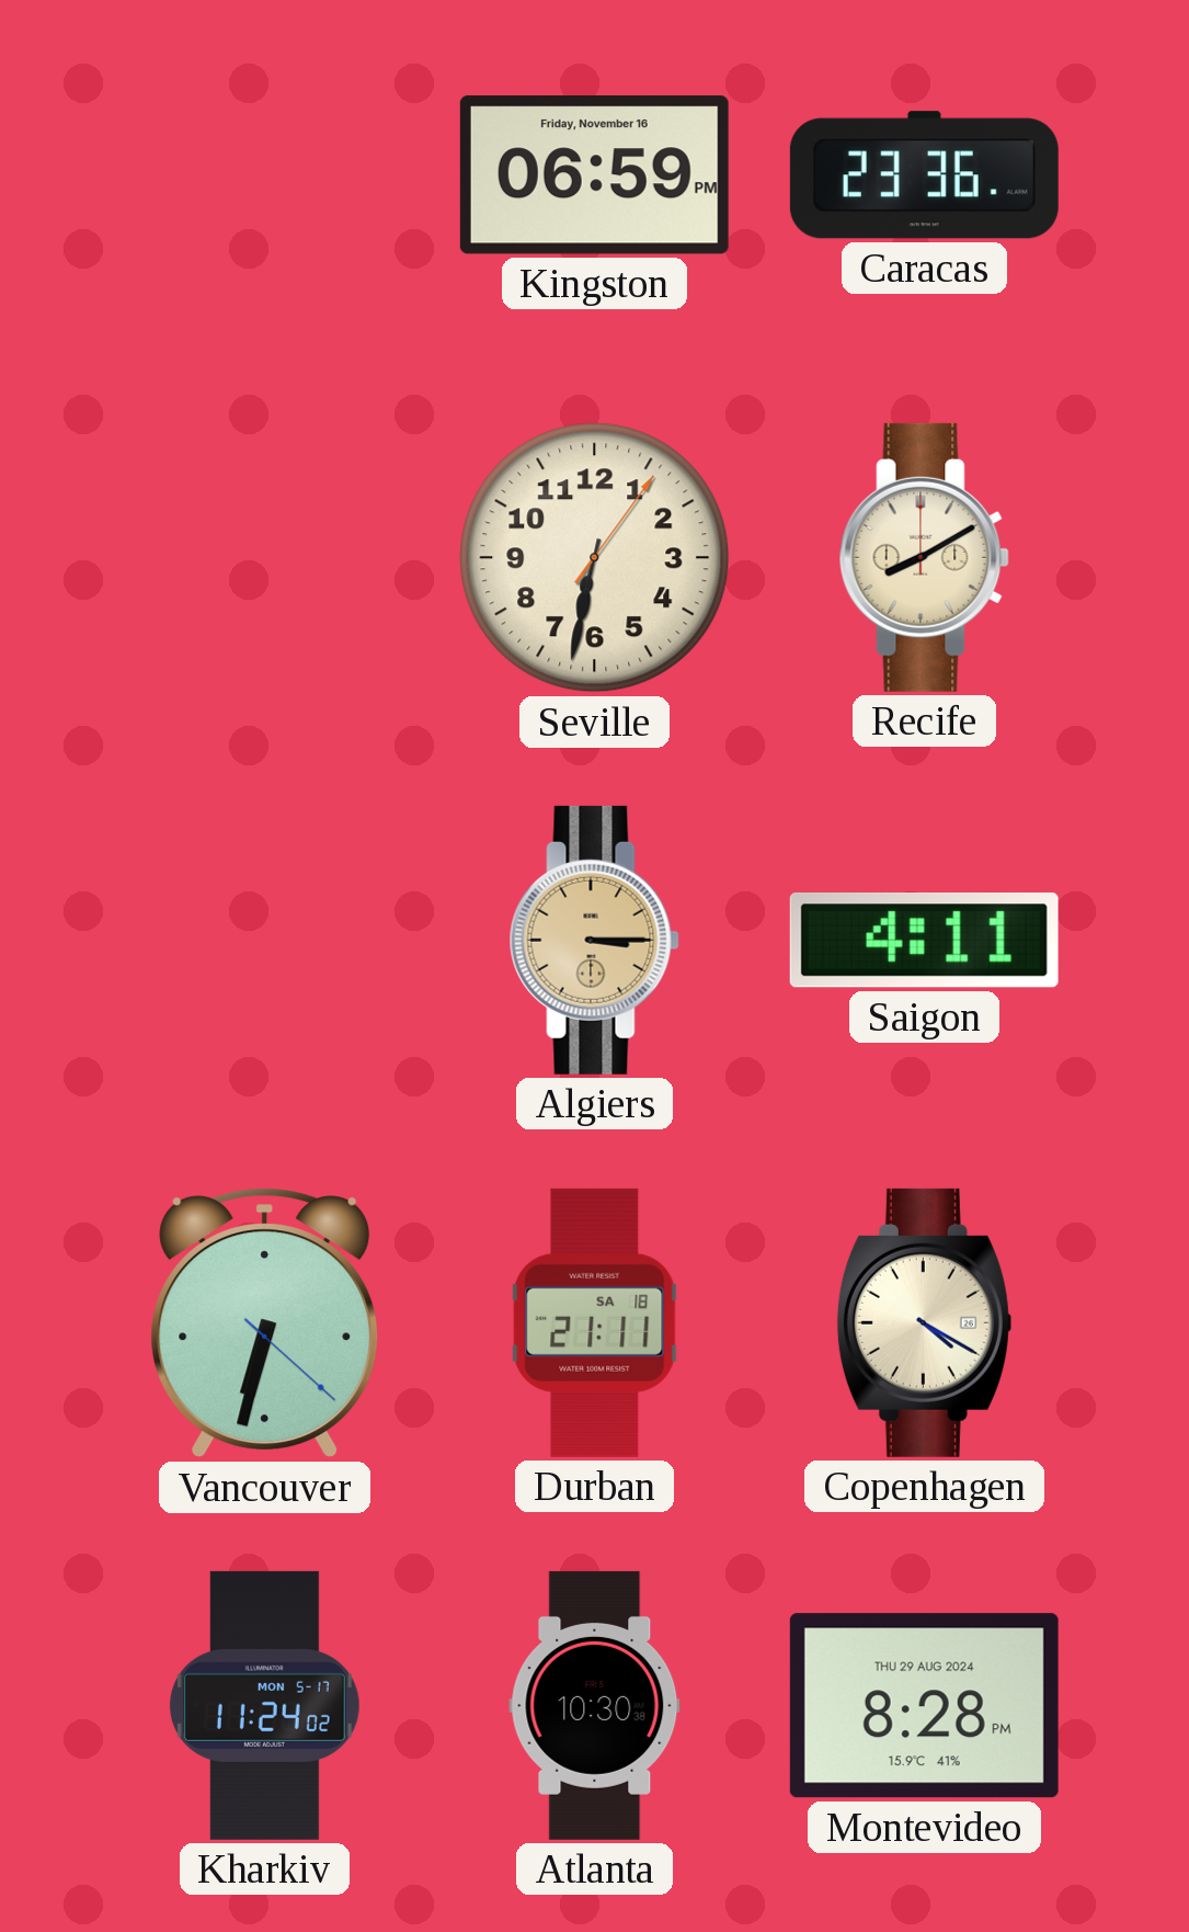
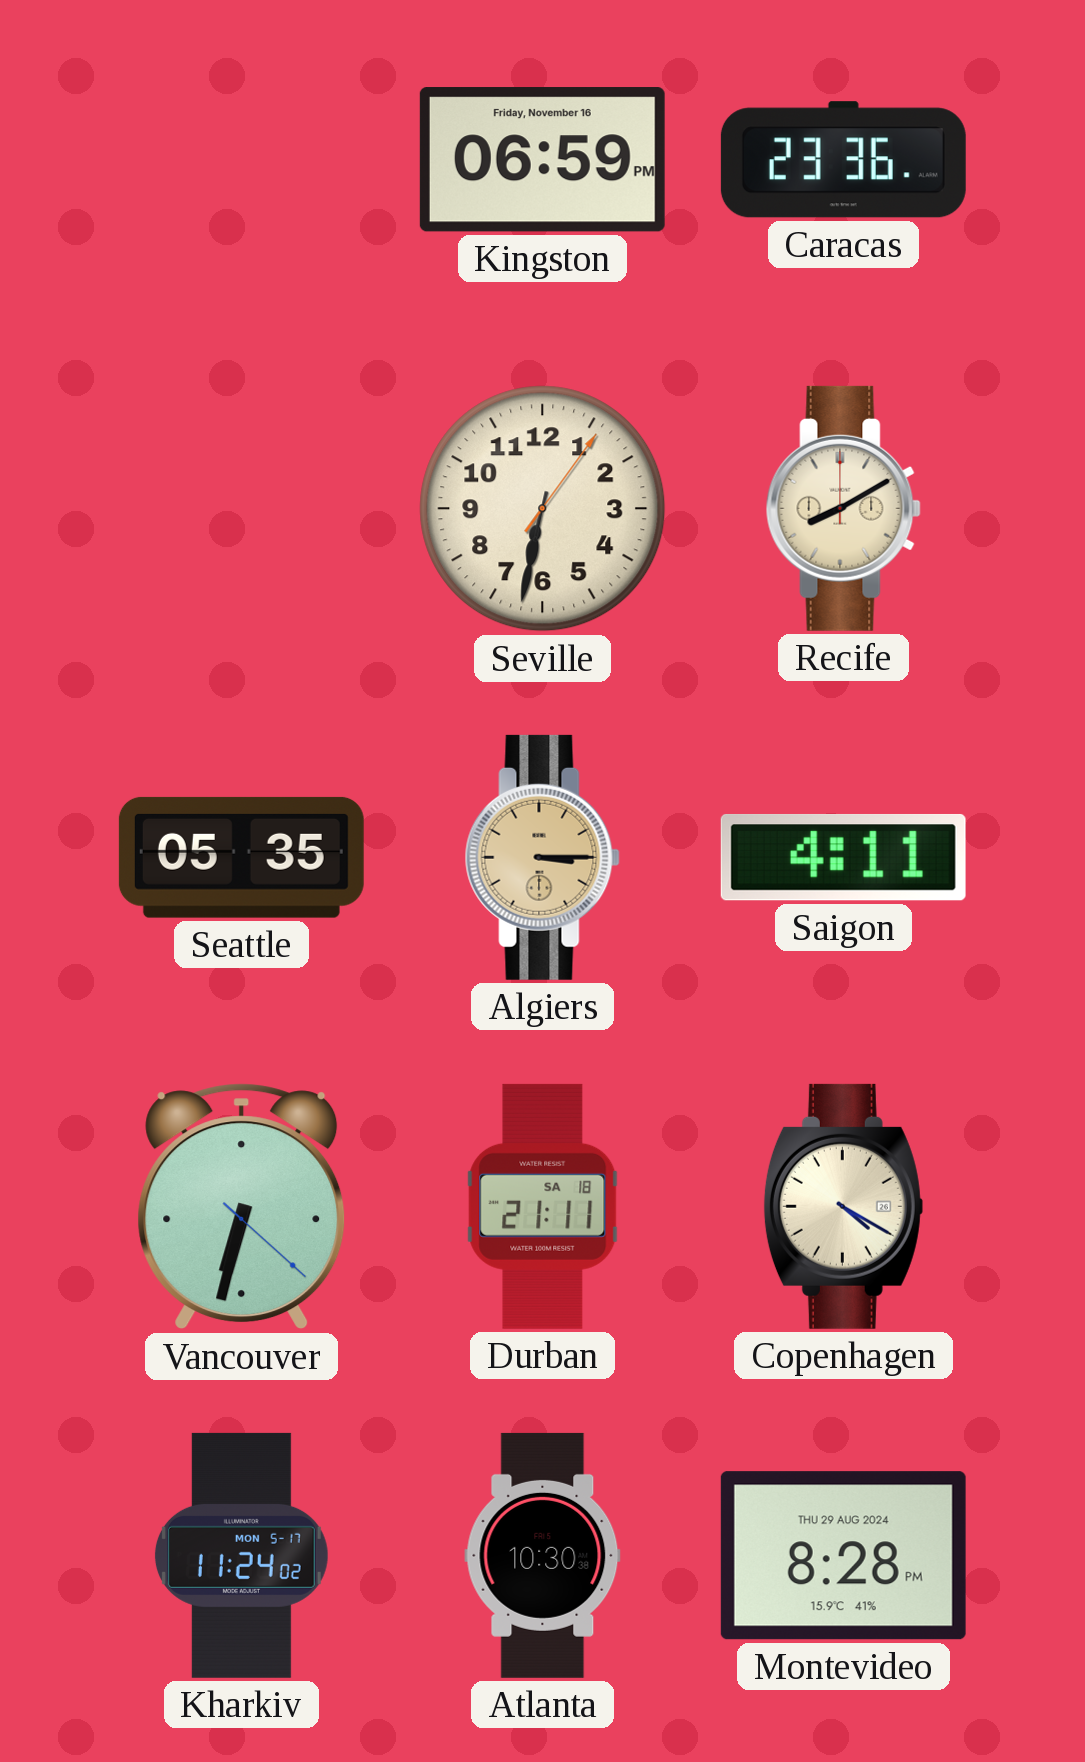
Seattle: none -> 05:35
